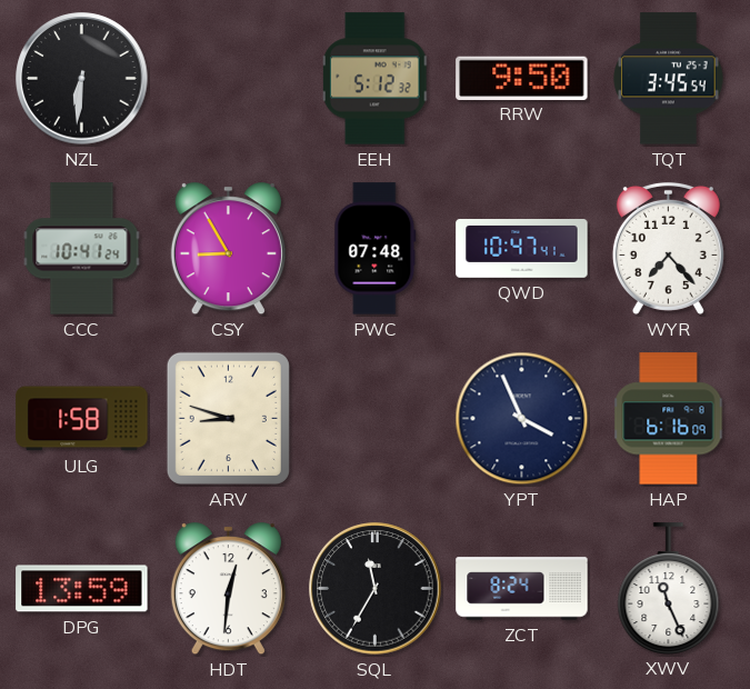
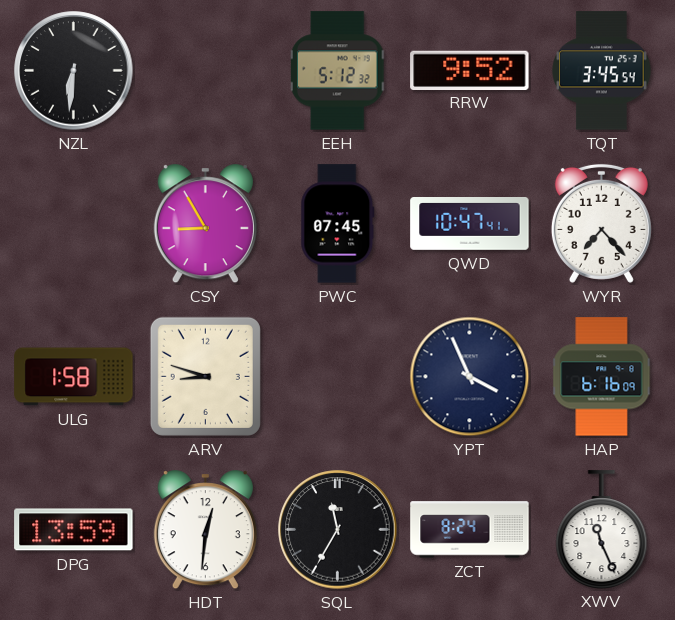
RRW: 9:50 -> 9:52
CCC: 10:41 -> none
PWC: 07:48 -> 07:45
